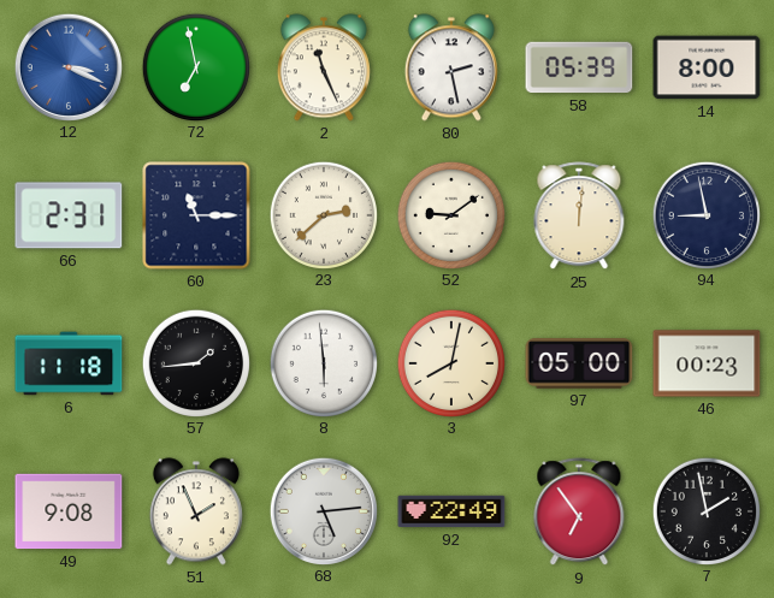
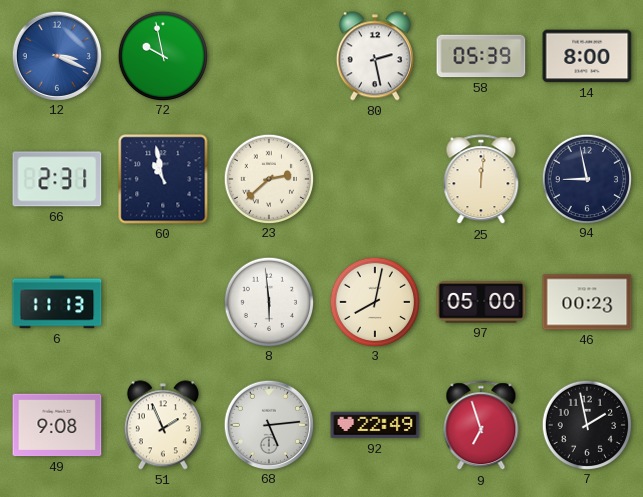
72: 6:58 -> 9:58
2: 11:26 -> none
60: 11:15 -> 10:58
52: 9:09 -> none
6: 11:18 -> 11:13
57: 1:44 -> none
9: 6:54 -> 6:57
